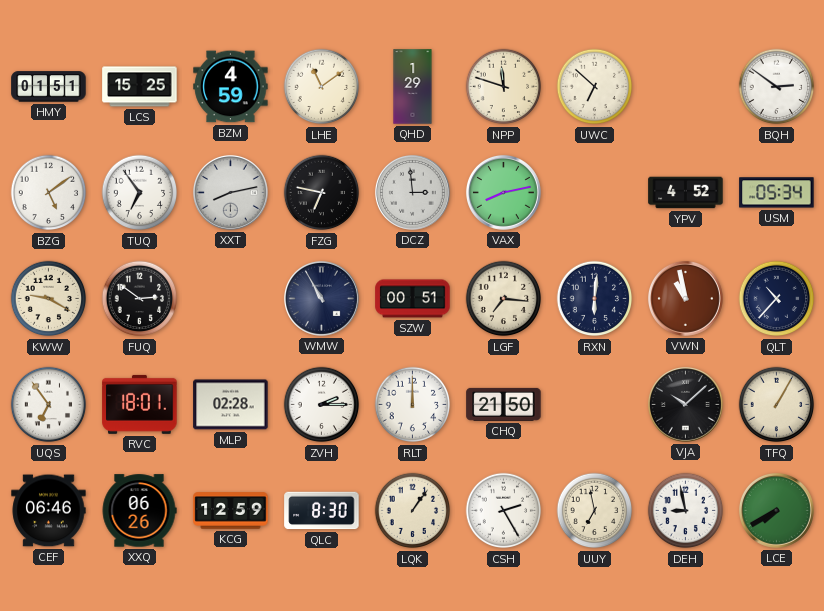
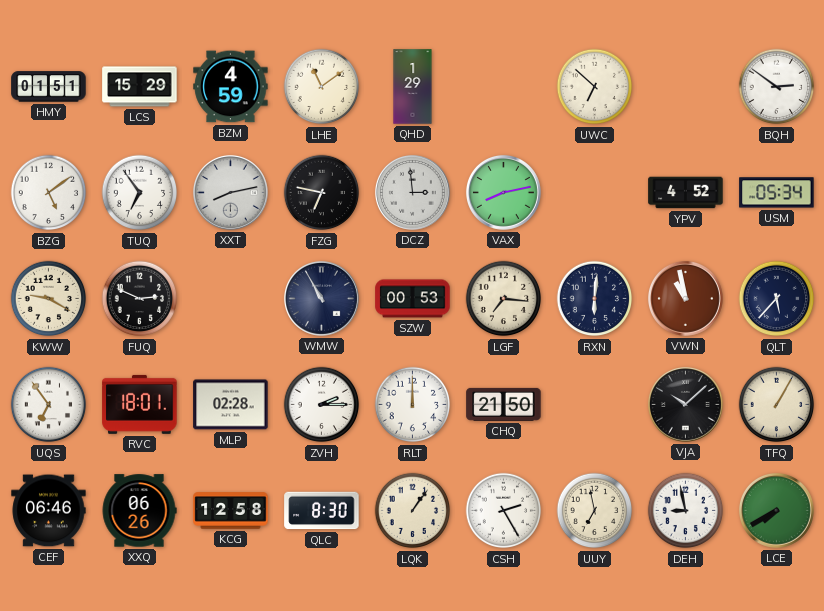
LCS: 15:25 -> 15:29
NPP: 11:48 -> none
FUQ: 2:51 -> 2:49
SZW: 00:51 -> 00:53
QLT: 10:37 -> 5:37
KCG: 12:59 -> 12:58
